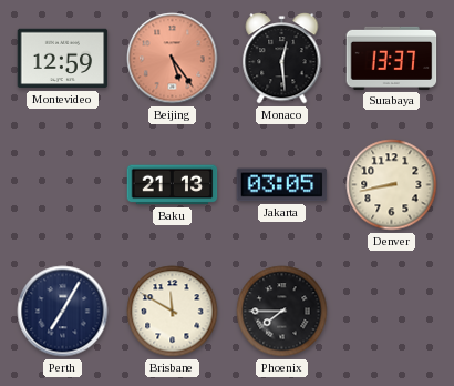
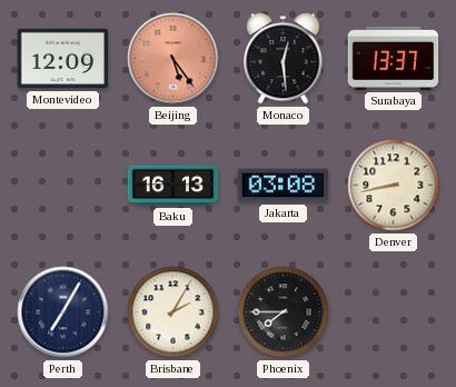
Montevideo: 12:59 -> 12:09
Baku: 21:13 -> 16:13
Jakarta: 03:05 -> 03:08
Brisbane: 11:50 -> 2:05
